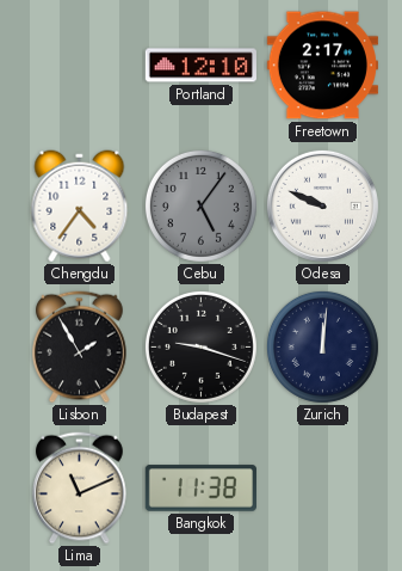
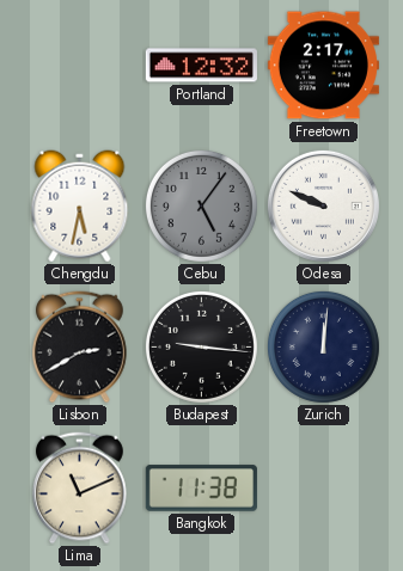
Portland: 12:10 -> 12:32
Chengdu: 4:36 -> 5:32
Lisbon: 1:55 -> 2:40
Budapest: 9:18 -> 9:16
